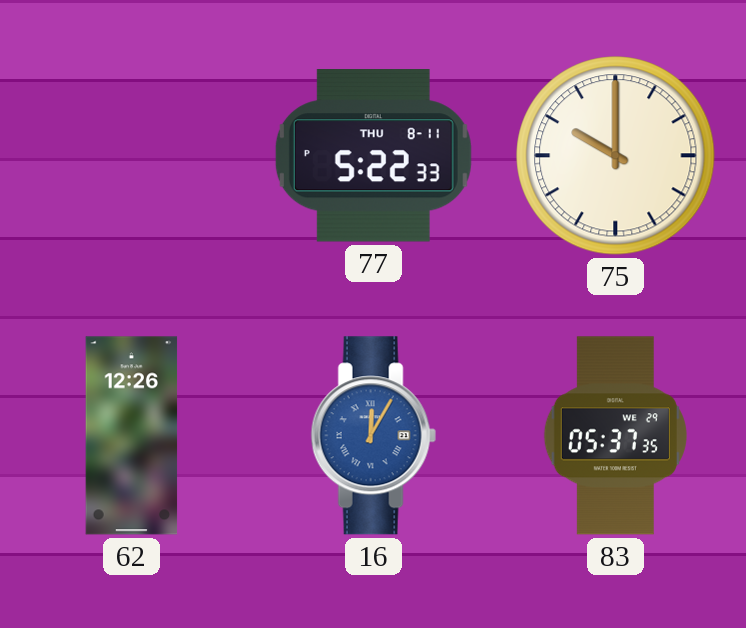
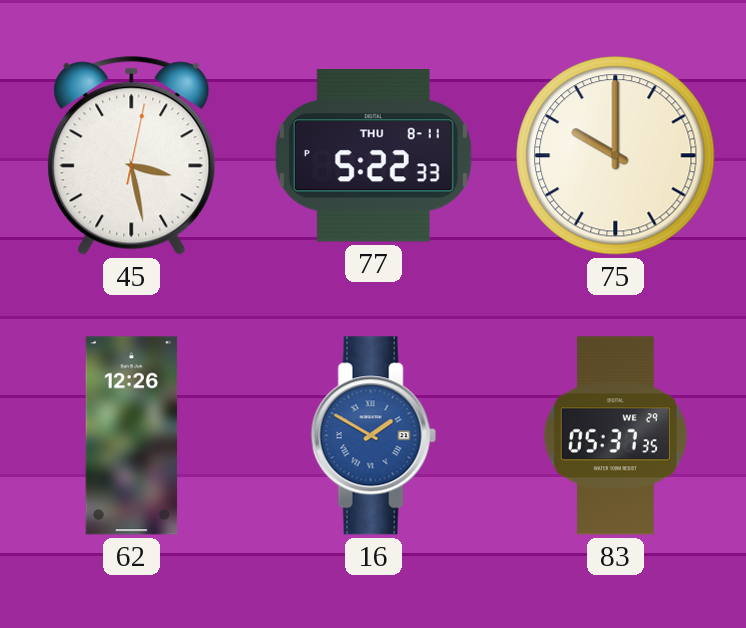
45: none -> 3:28
16: 12:05 -> 1:50
